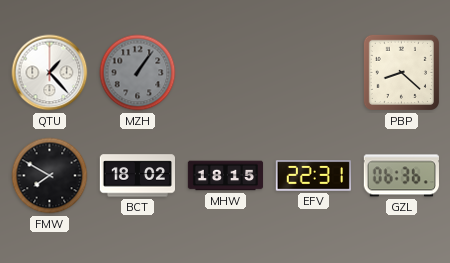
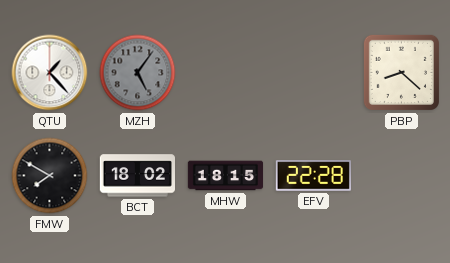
MZH: 1:06 -> 5:06
EFV: 22:31 -> 22:28
GZL: 06:36 -> none
